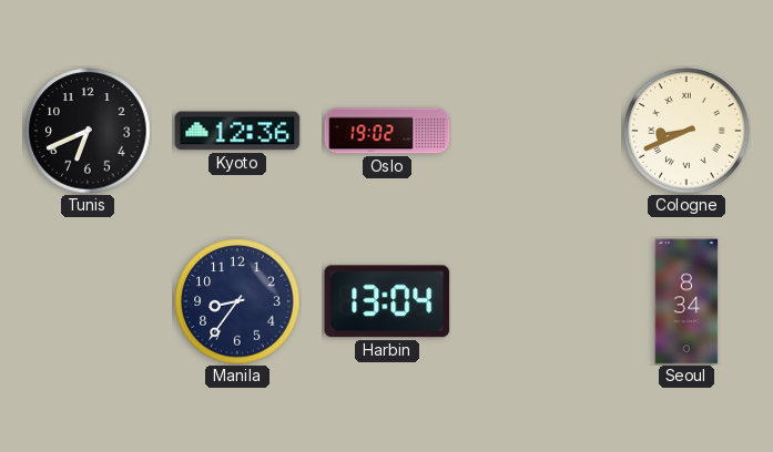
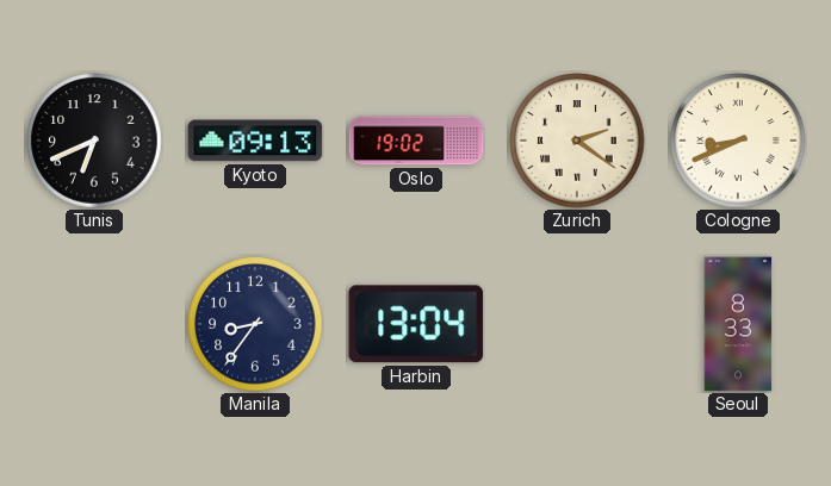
Kyoto: 12:36 -> 09:13
Zurich: none -> 2:21
Seoul: 8:34 -> 8:33
